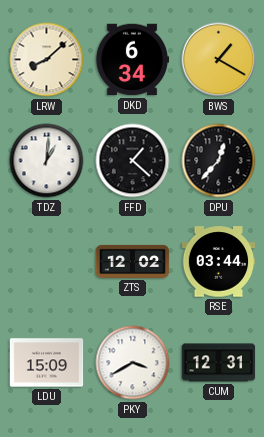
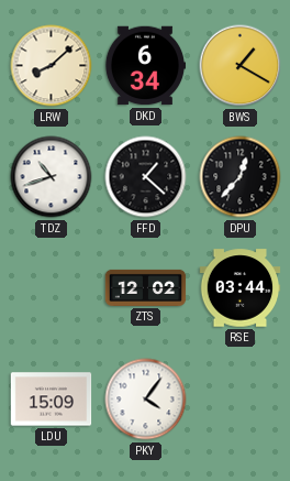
TDZ: 1:01 -> 10:42
PKY: 3:40 -> 4:06
CUM: 12:31 -> none
